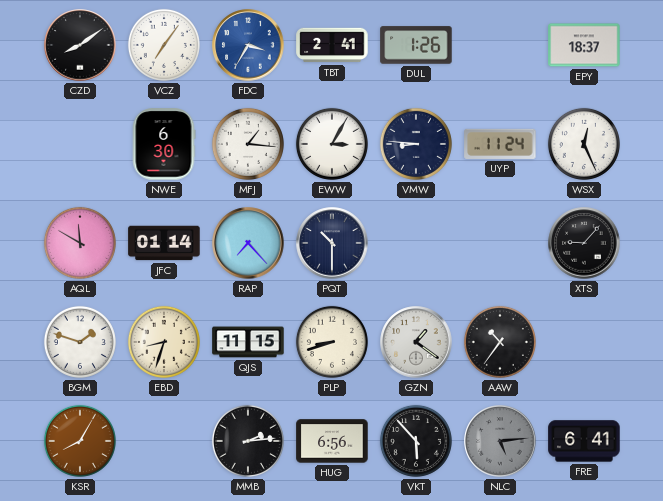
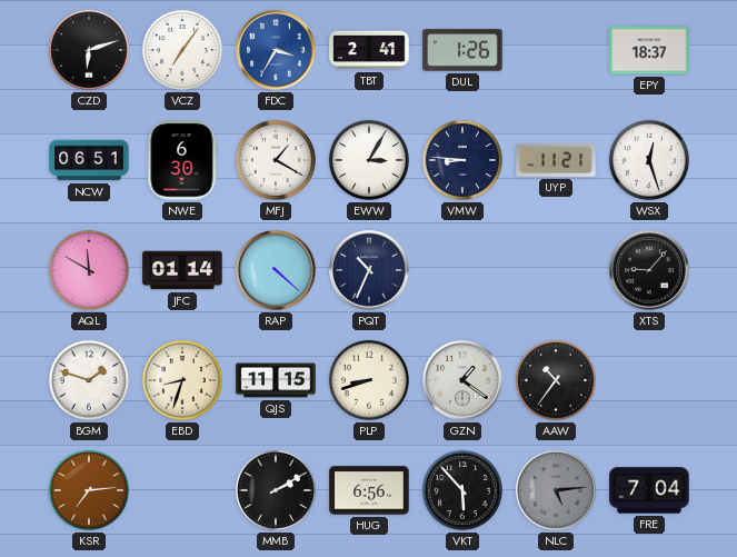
CZD: 8:09 -> 6:12
NCW: none -> 06:51
MFJ: 1:16 -> 1:20
UYP: 11:24 -> 11:21
WSX: 12:26 -> 12:27
RAP: 7:23 -> 4:22
PQT: 10:30 -> 10:34
KSR: 8:05 -> 7:14
MMB: 2:14 -> 2:10
FRE: 6:41 -> 7:04
